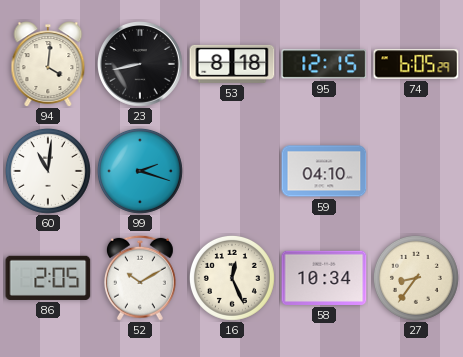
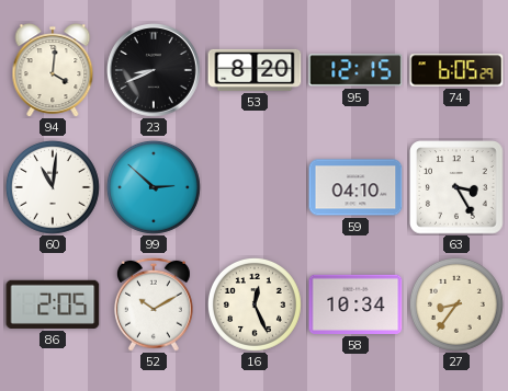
23: 8:43 -> 8:41
53: 8:18 -> 8:20
99: 2:18 -> 2:52
63: none -> 3:25
